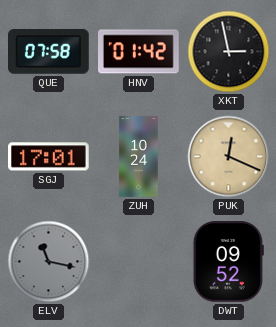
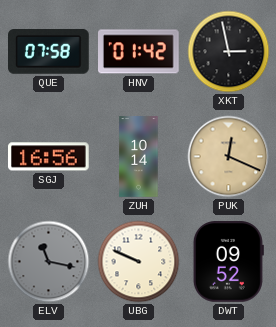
SGJ: 17:01 -> 16:56
ZUH: 10:24 -> 10:14
UBG: none -> 9:49
